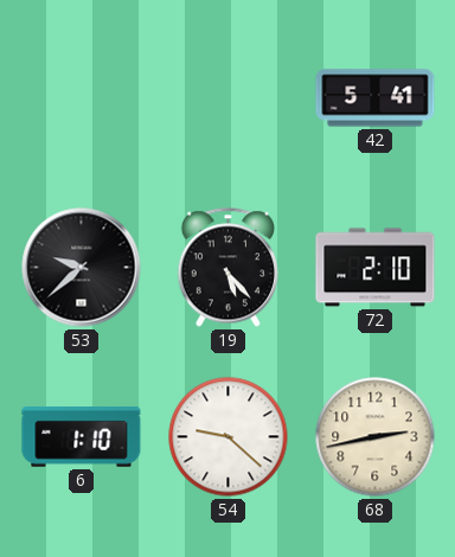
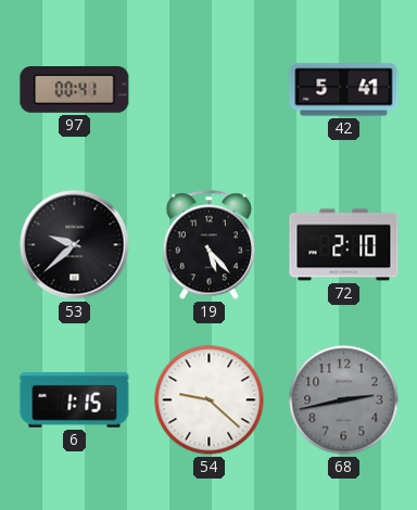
97: none -> 00:41
6: 1:10 -> 1:15
68 dial: cream -> grey
